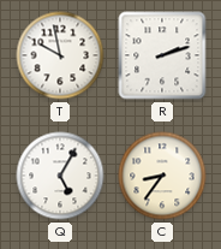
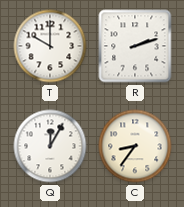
T: 9:58 -> 10:00
Q: 5:05 -> 12:05
